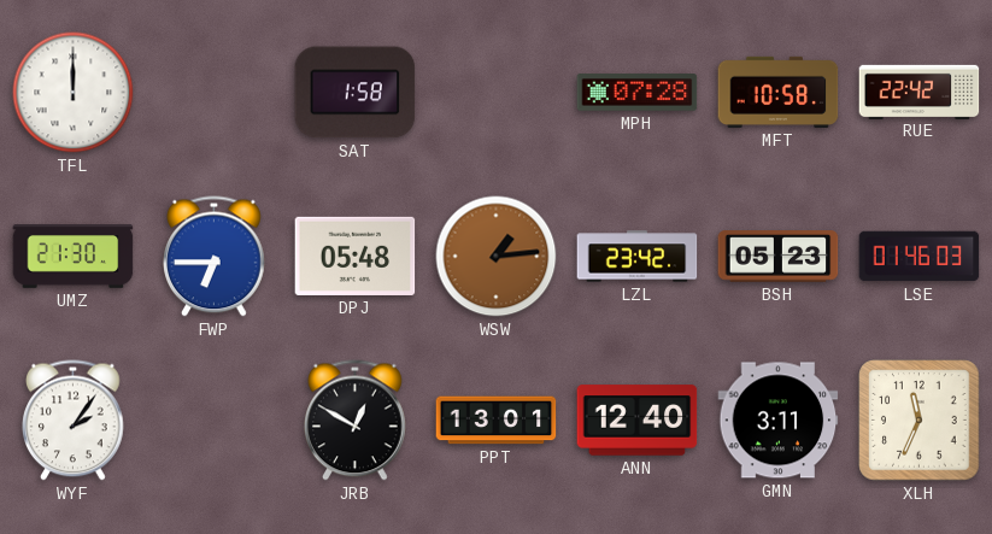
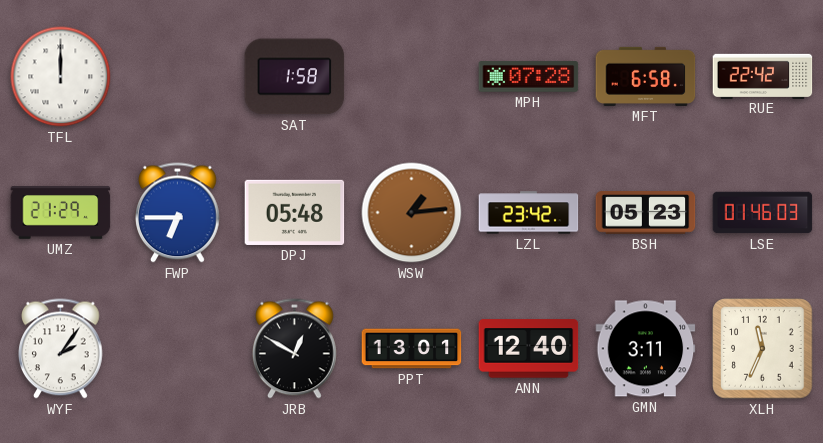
MFT: 10:58 -> 6:58
UMZ: 21:30 -> 21:29
